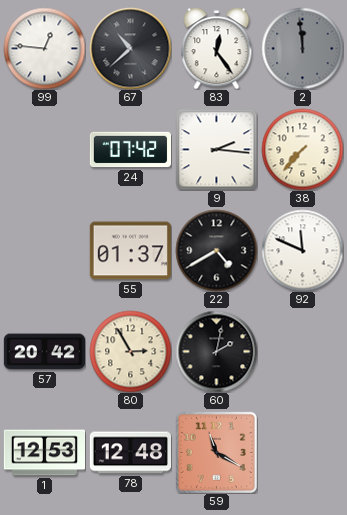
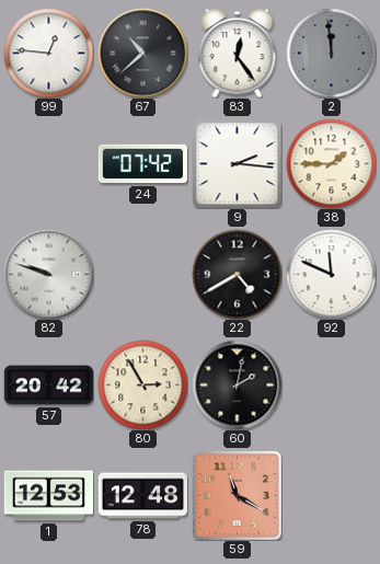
38: 7:37 -> 1:45
82: none -> 9:48
55: 01:37 -> none
